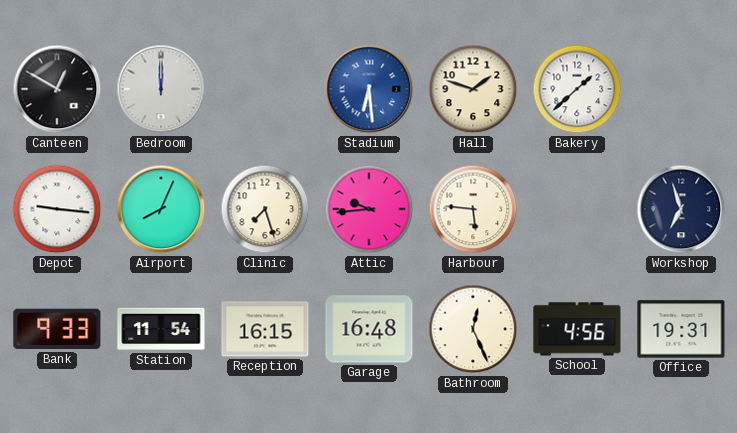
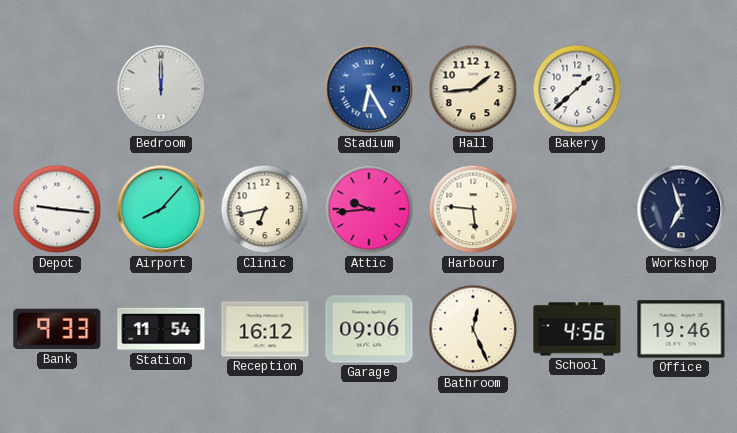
Canteen: 12:50 -> none
Stadium: 6:29 -> 6:25
Hall: 1:48 -> 1:44
Airport: 8:04 -> 8:07
Clinic: 7:27 -> 6:43
Reception: 16:15 -> 16:12
Garage: 16:48 -> 09:06
Office: 19:31 -> 19:46
